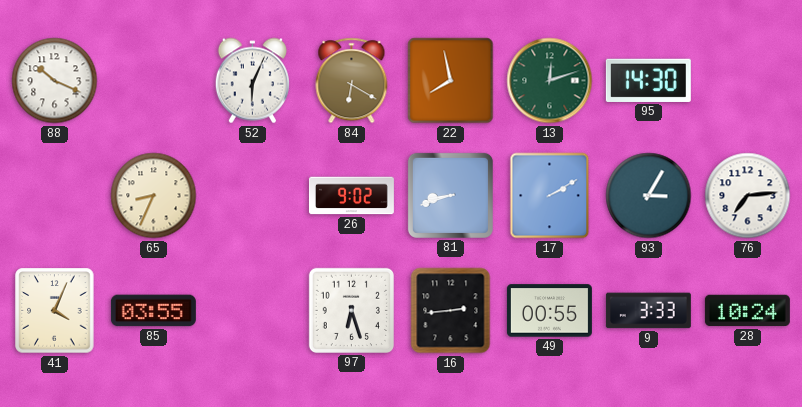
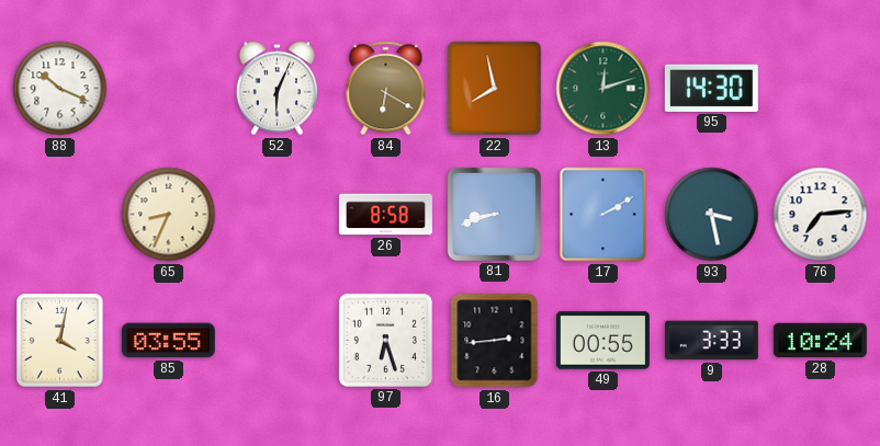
26: 9:02 -> 8:58
93: 3:05 -> 3:28
41: 4:04 -> 4:02
